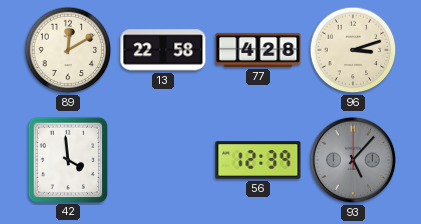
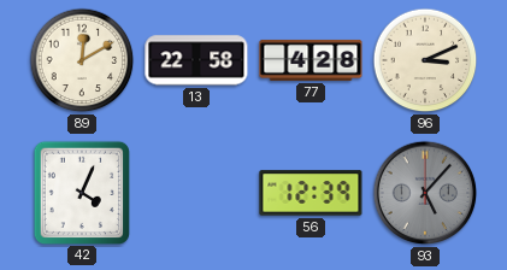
96: 3:12 -> 3:11
42: 3:59 -> 4:04
